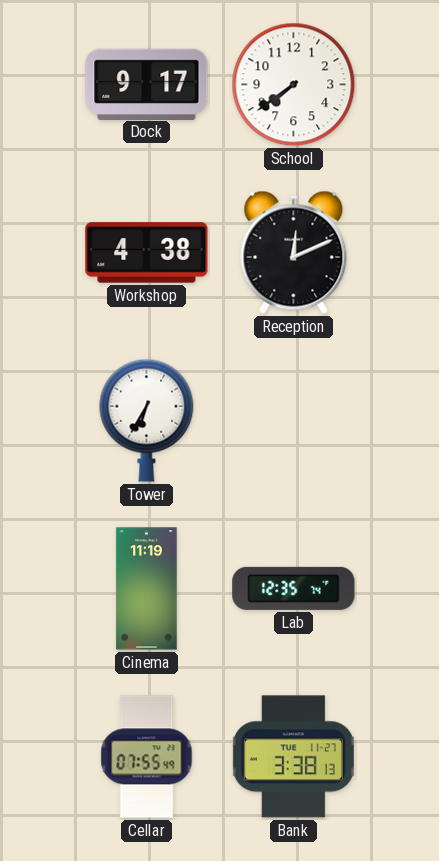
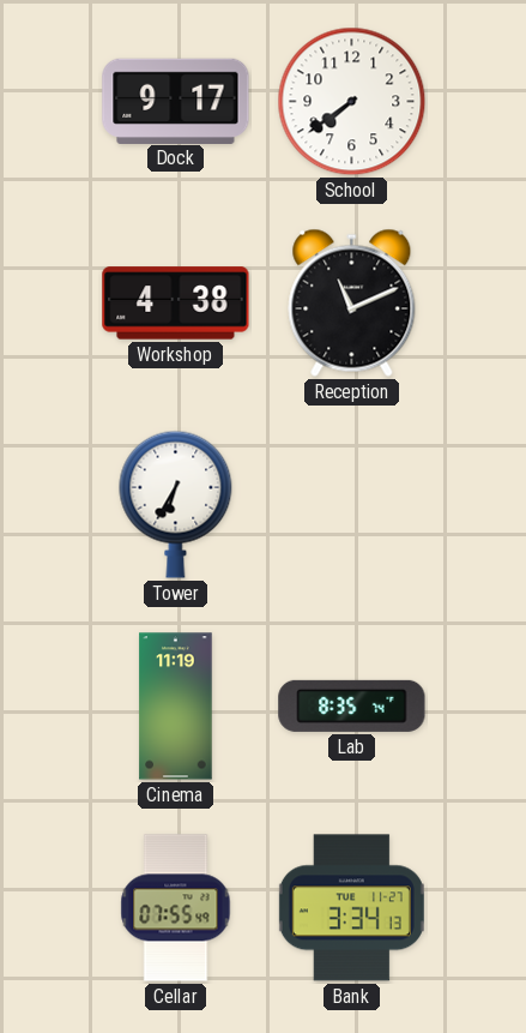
Reception: 12:11 -> 11:11
Lab: 12:35 -> 8:35
Bank: 3:38 -> 3:34
